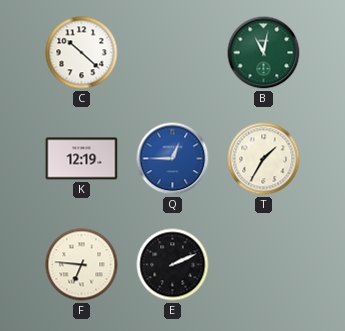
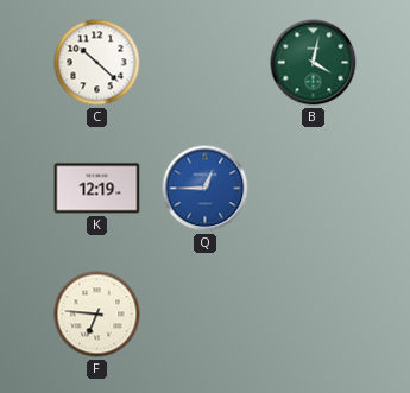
B: 11:02 -> 4:02
T: 1:35 -> none
E: 2:11 -> none
